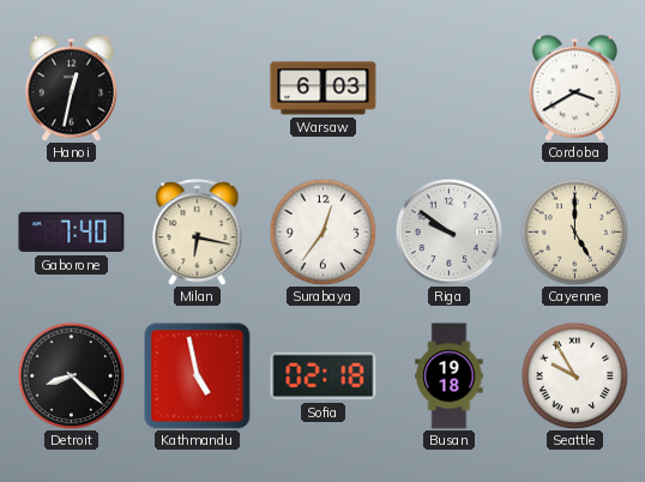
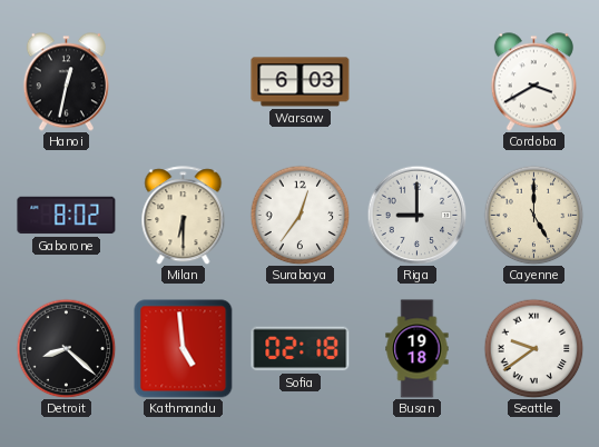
Gaborone: 7:40 -> 8:02
Milan: 6:17 -> 6:30
Riga: 9:51 -> 9:00
Kathmandu: 4:58 -> 4:59
Seattle: 9:55 -> 9:39
